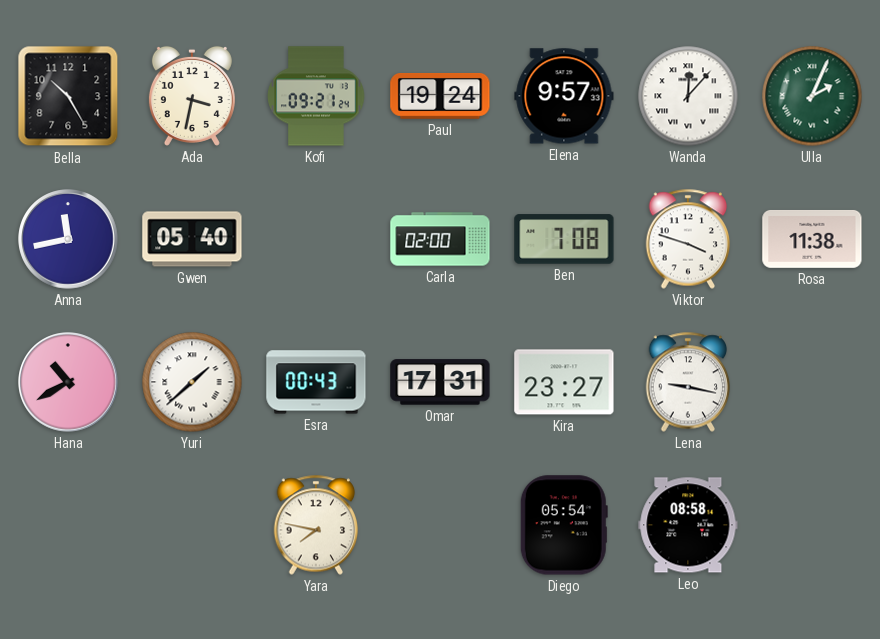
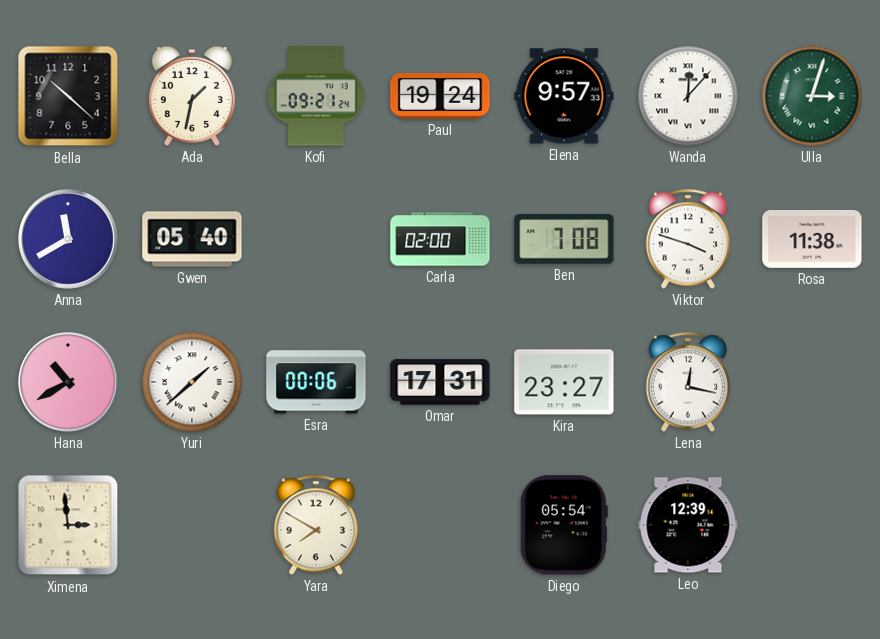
Bella: 10:25 -> 10:22
Ada: 3:32 -> 1:32
Ulla: 2:04 -> 3:03
Anna: 11:43 -> 11:40
Esra: 00:43 -> 00:06
Lena: 9:17 -> 12:17
Ximena: none -> 2:59
Yara: 7:47 -> 7:50
Leo: 08:58 -> 12:39
